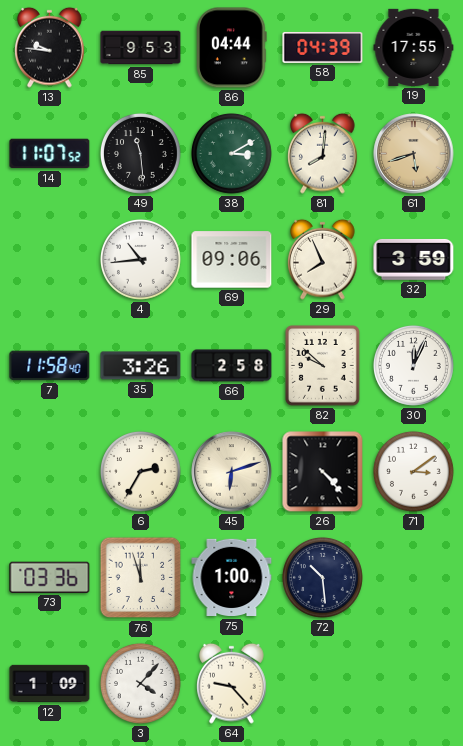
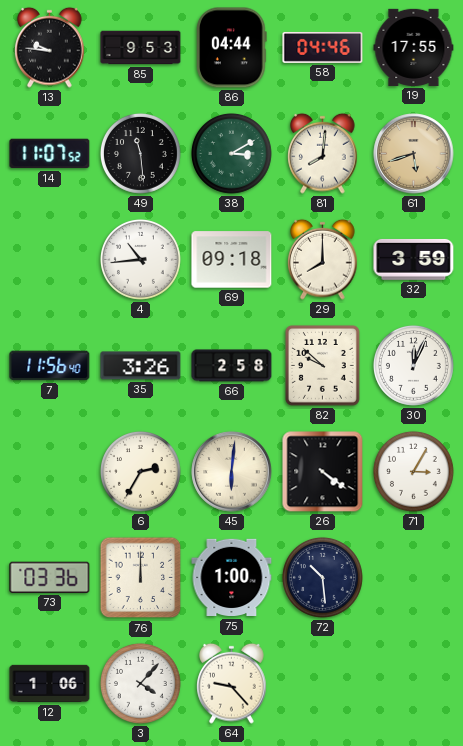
58: 04:39 -> 04:46
69: 09:06 -> 09:18
29: 7:56 -> 8:00
7: 11:58 -> 11:56
45: 6:12 -> 6:01
26: 4:23 -> 4:21
71: 3:09 -> 3:05
76: 11:57 -> 12:00
12: 1:09 -> 1:06
